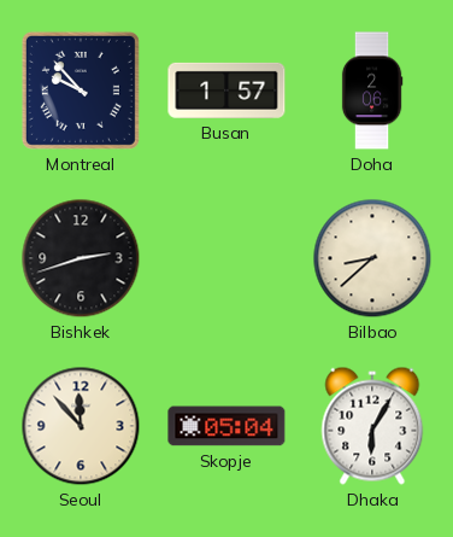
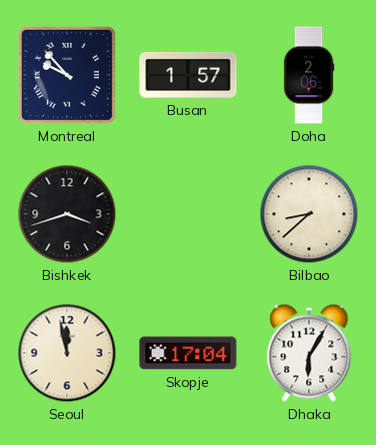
Bishkek: 2:42 -> 3:42
Seoul: 11:53 -> 11:58
Skopje: 05:04 -> 17:04
